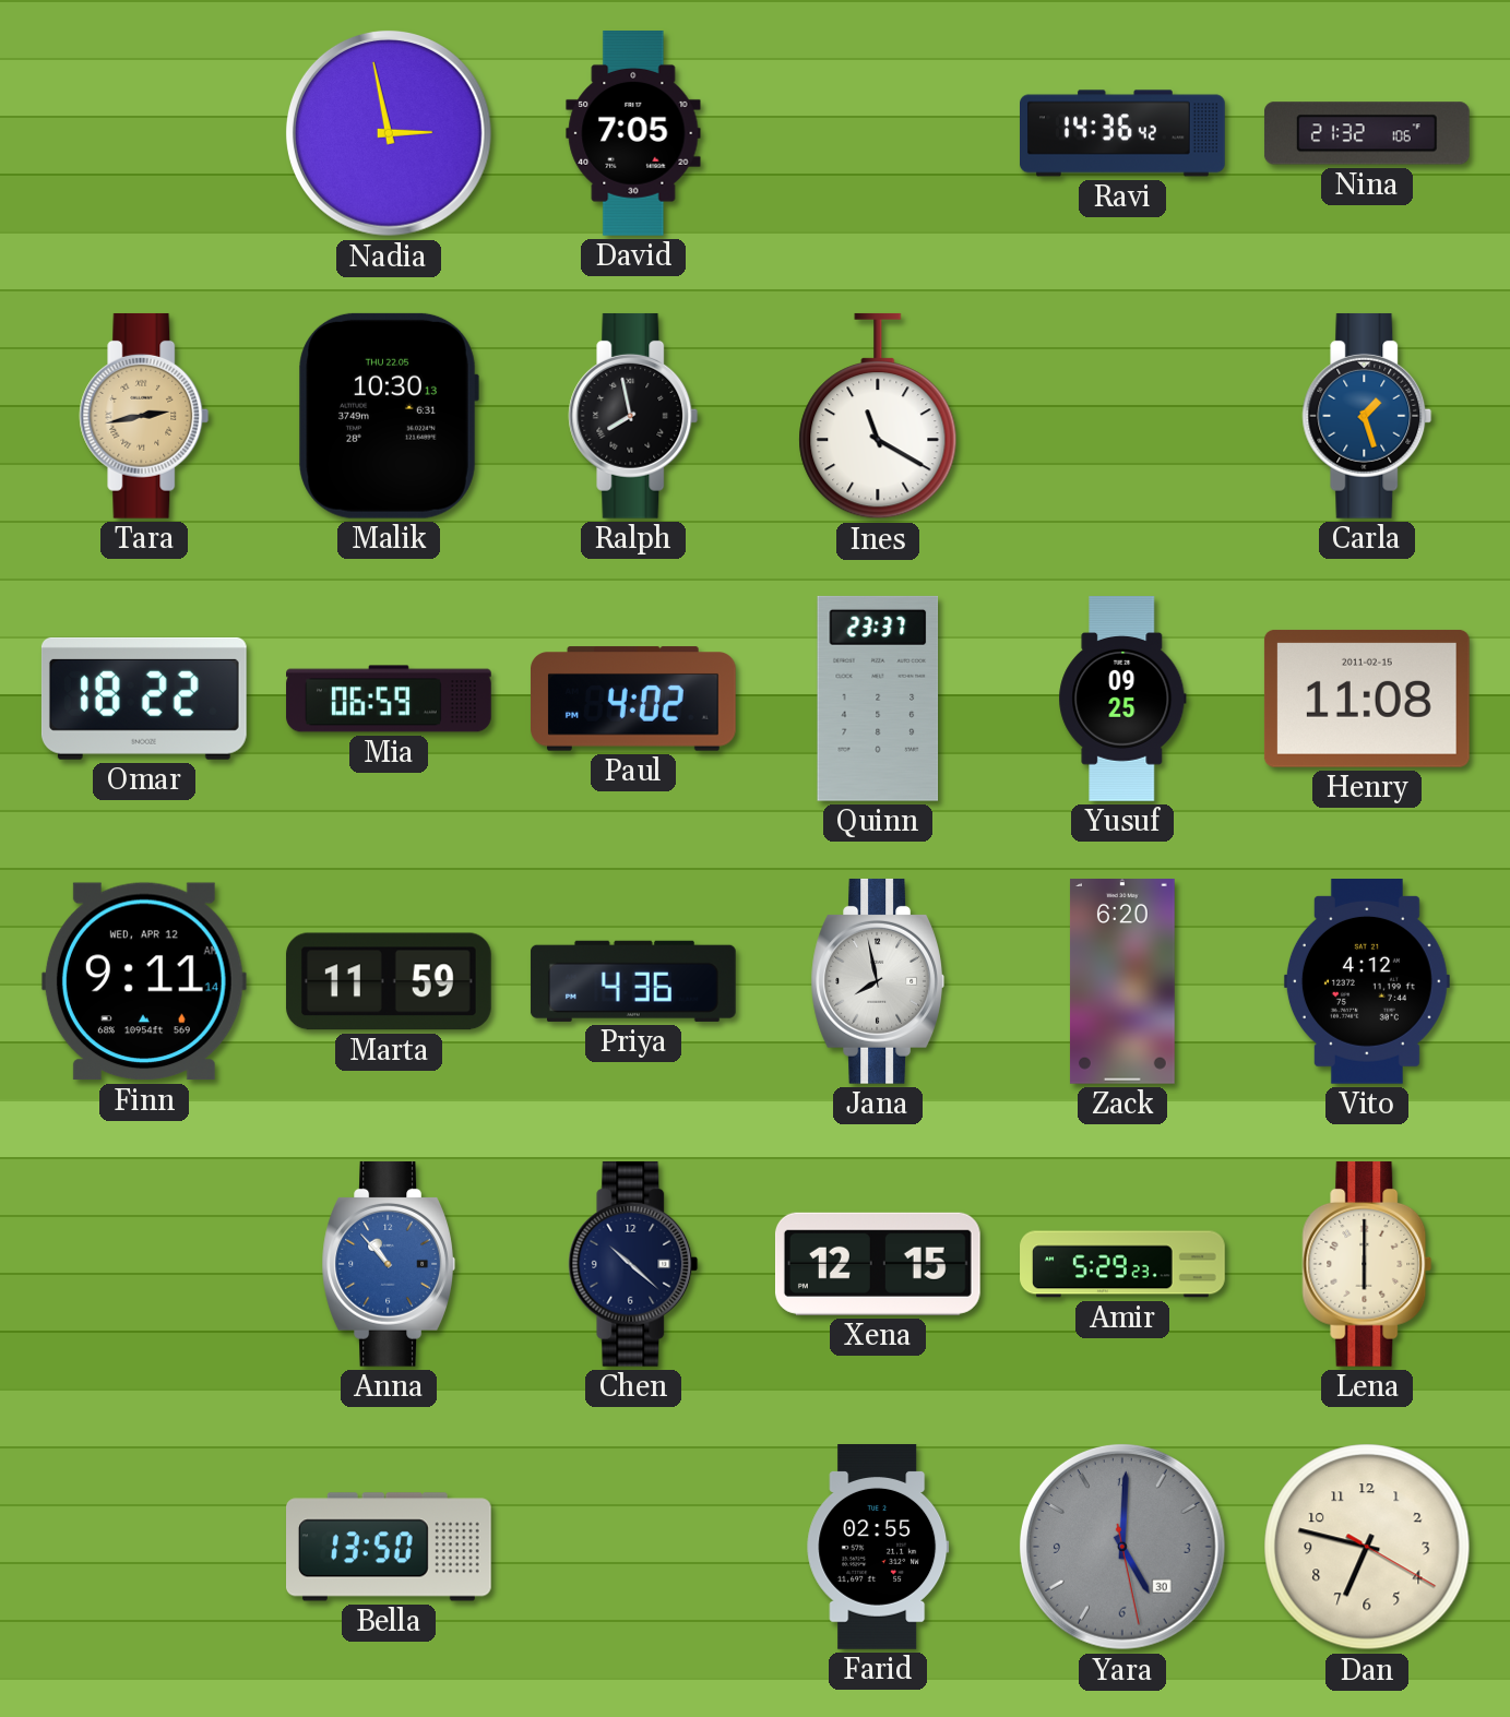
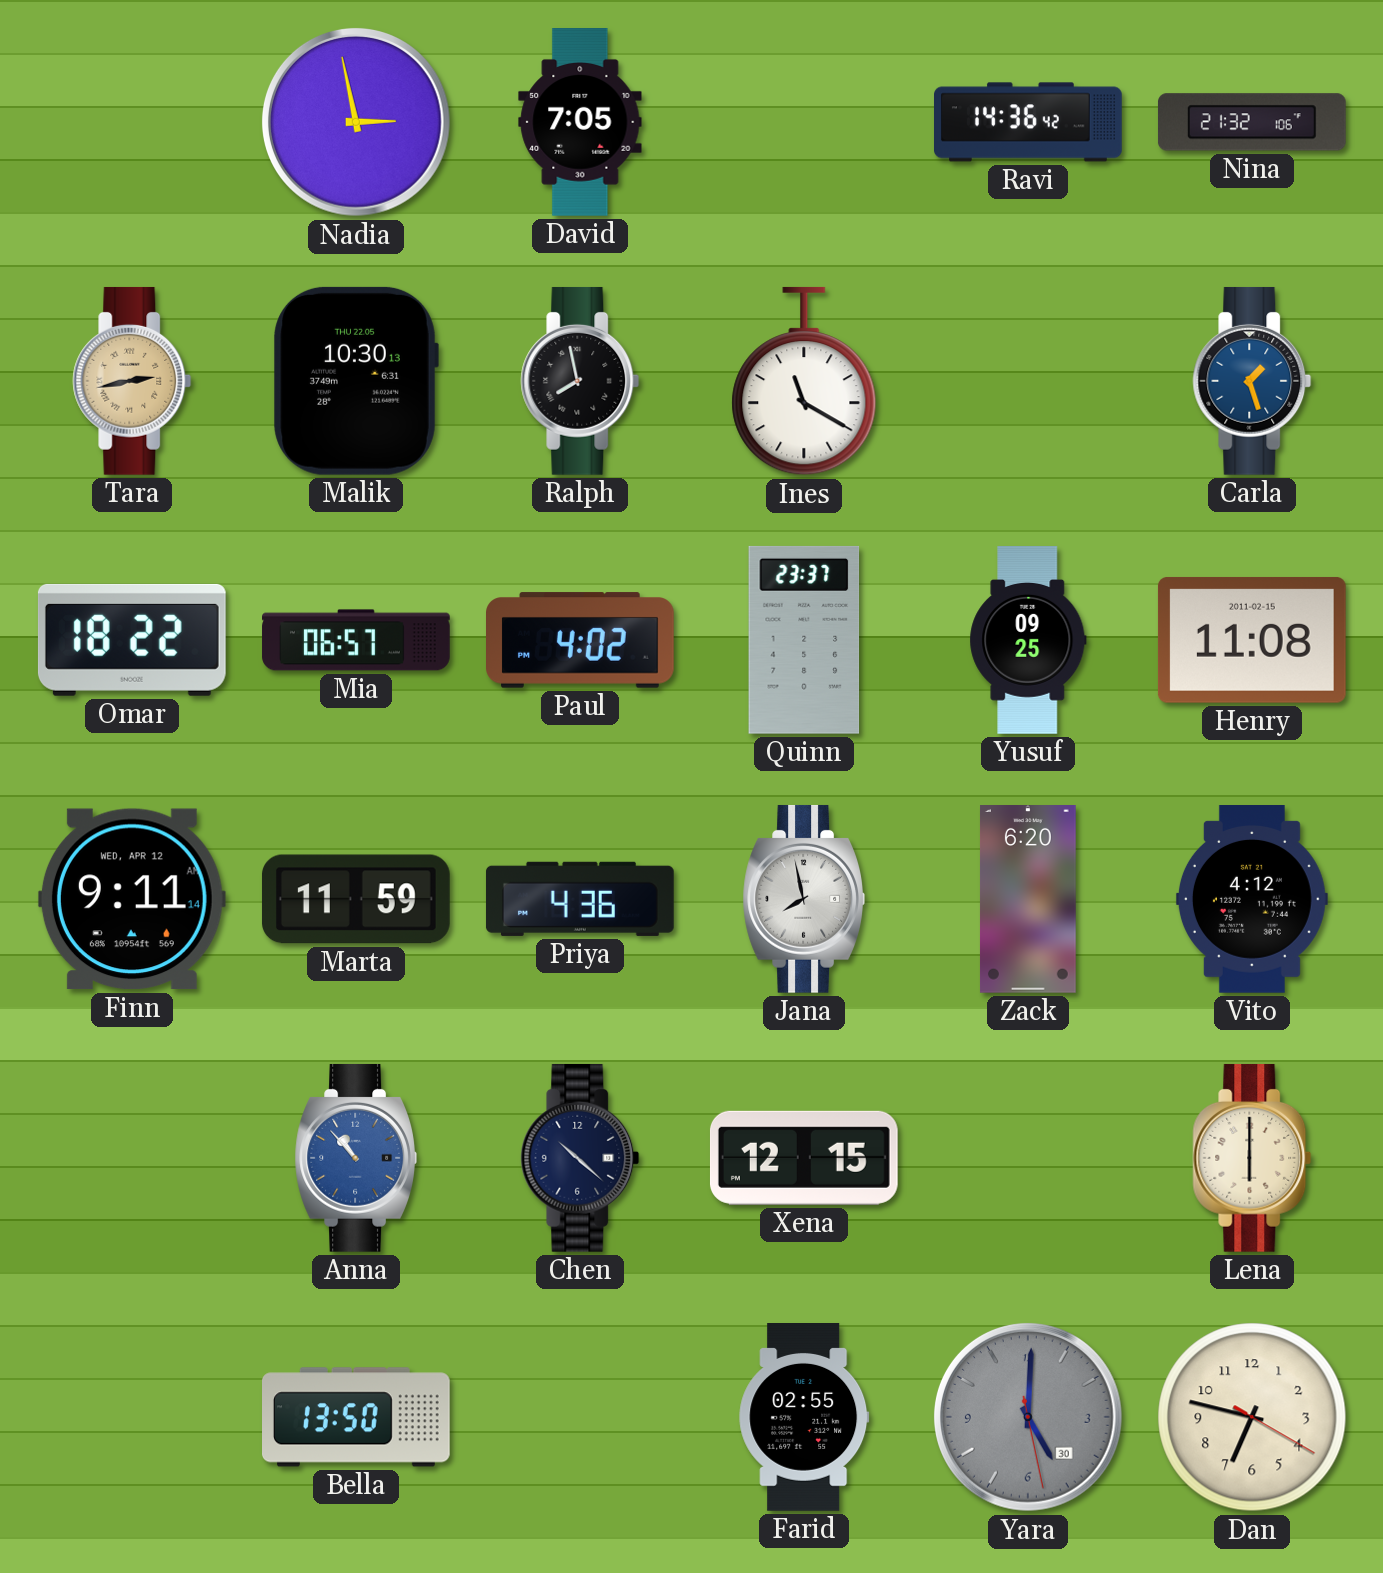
Mia: 06:59 -> 06:57
Amir: 5:29 -> none
